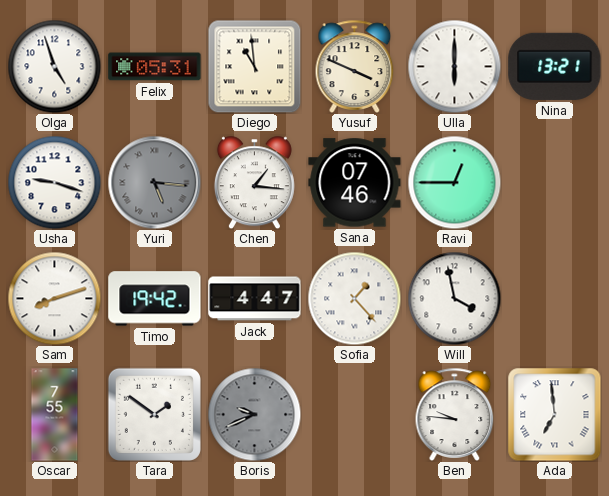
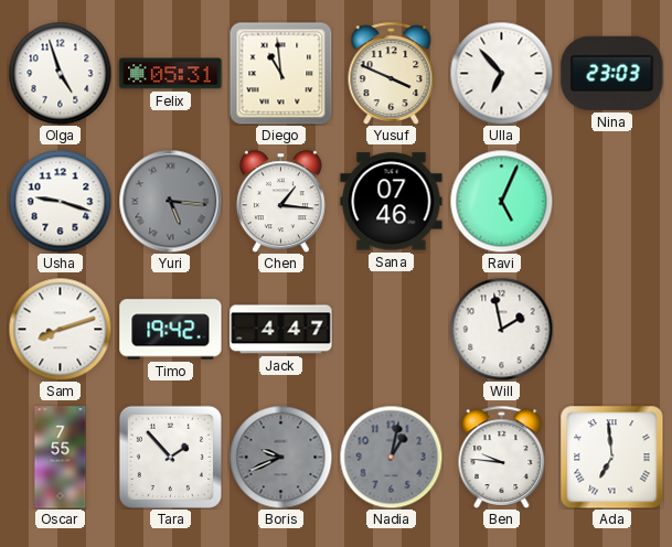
Ulla: 6:00 -> 6:53
Nina: 13:21 -> 23:03
Ravi: 12:45 -> 5:04
Sofia: 1:23 -> none
Will: 3:58 -> 1:58
Tara: 1:51 -> 1:53
Nadia: none -> 1:02
